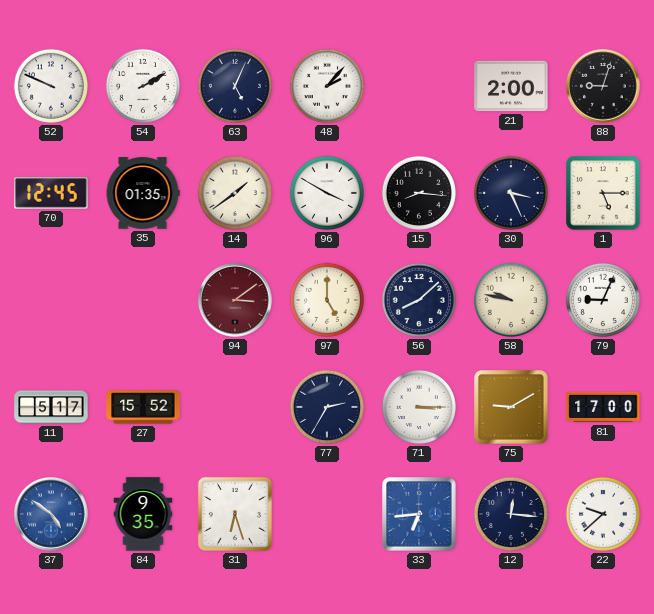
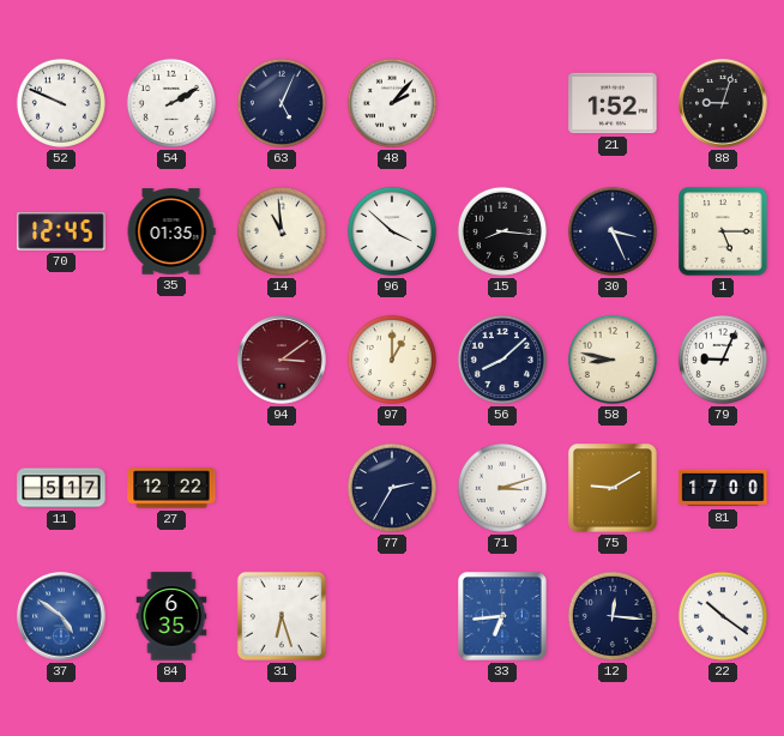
21: 2:00 -> 1:52
14: 1:39 -> 10:59
96: 3:50 -> 3:52
97: 5:00 -> 1:00
58: 9:47 -> 8:47
27: 15:52 -> 12:22
71: 3:15 -> 3:12
84: 9:35 -> 6:35
22: 9:38 -> 10:21
